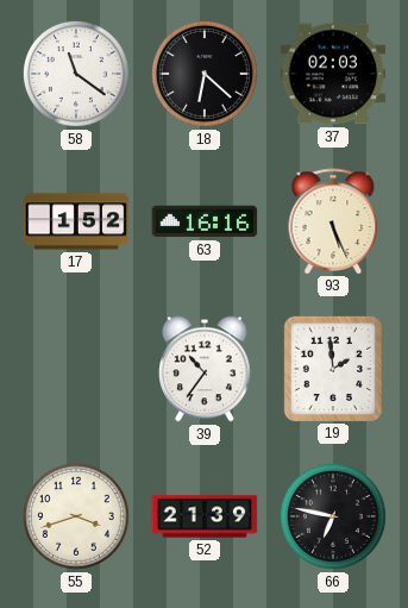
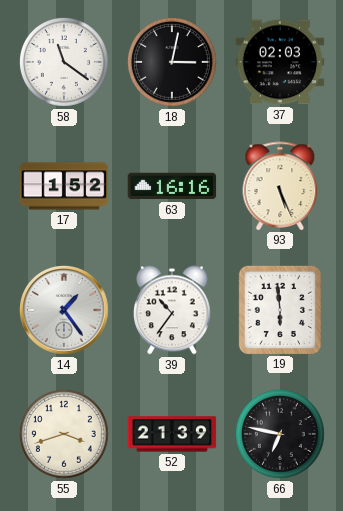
18: 6:22 -> 3:02
14: none -> 1:24
19: 1:59 -> 5:59
